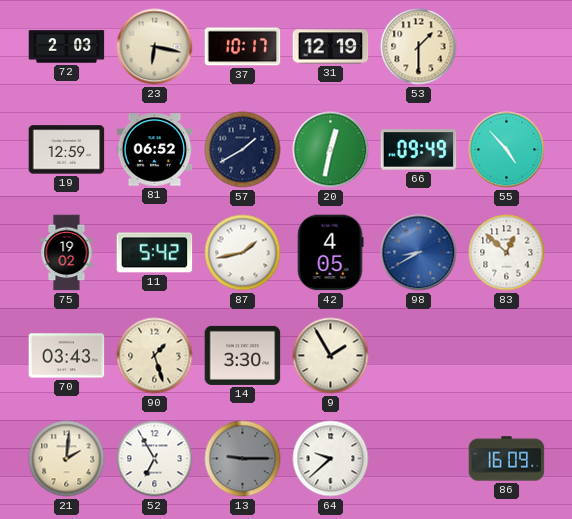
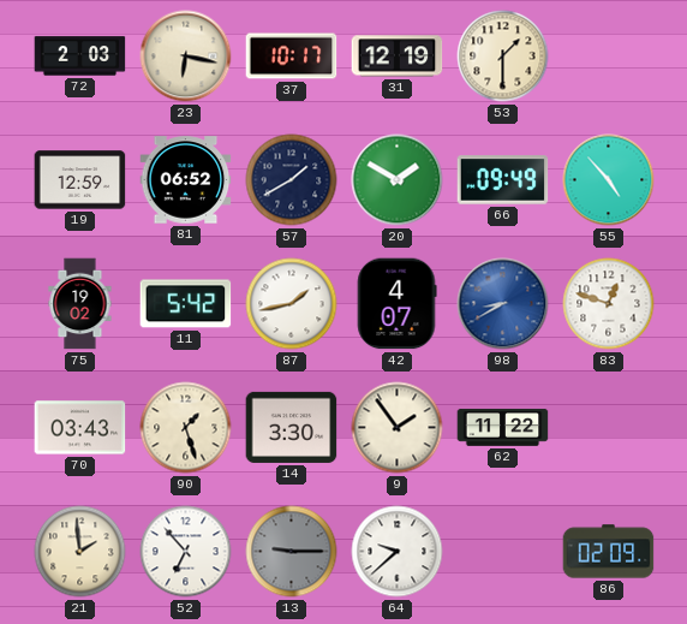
20: 12:32 -> 1:50
42: 4:05 -> 4:07
83: 12:52 -> 12:48
9: 1:55 -> 1:54
62: none -> 11:22
21: 2:01 -> 1:59
52: 6:55 -> 6:53
86: 16:09 -> 02:09
